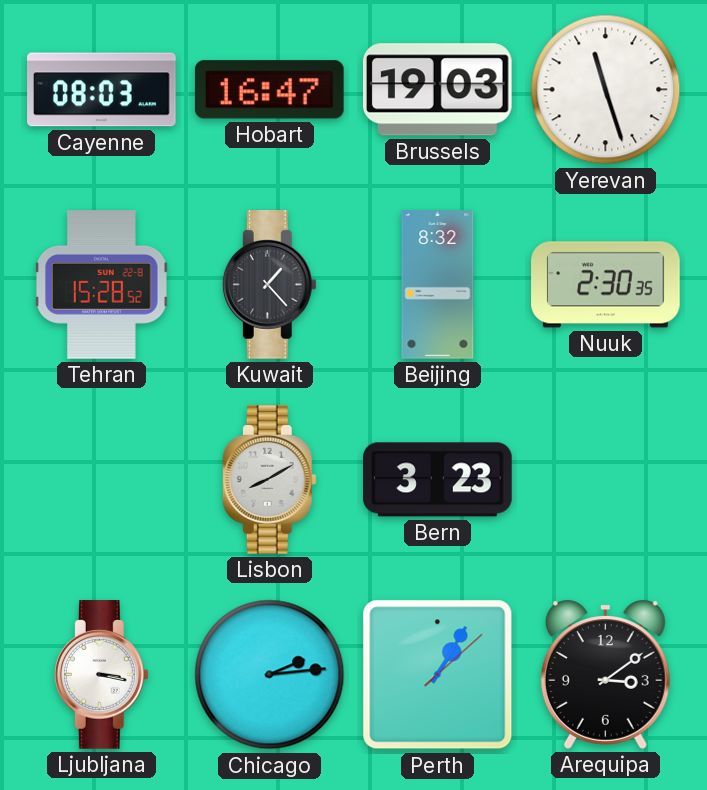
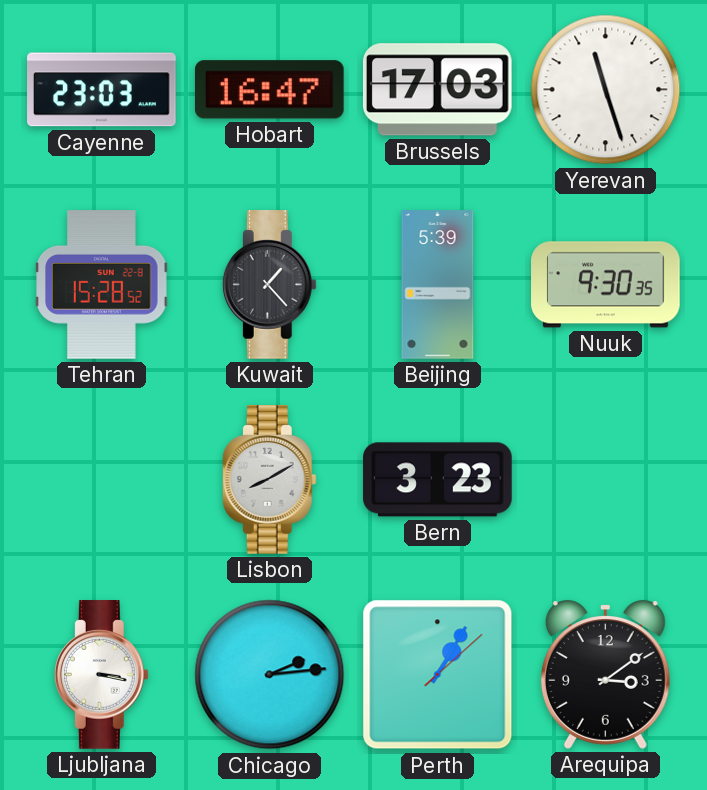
Cayenne: 08:03 -> 23:03
Brussels: 19:03 -> 17:03
Beijing: 8:32 -> 5:39
Nuuk: 2:30 -> 9:30
